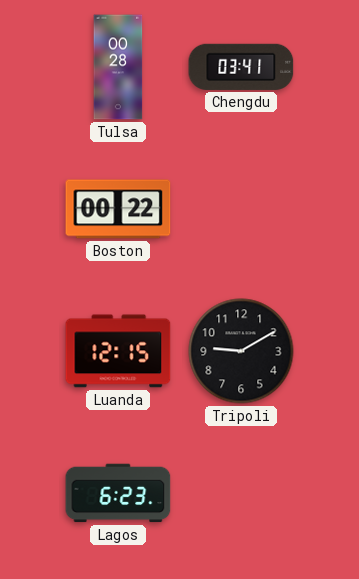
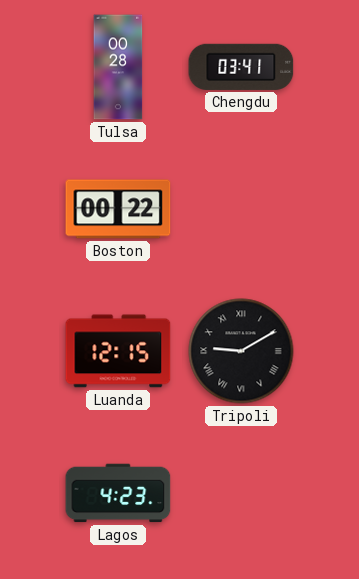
Tripoli numerals: Arabic -> Roman
Lagos: 6:23 -> 4:23
